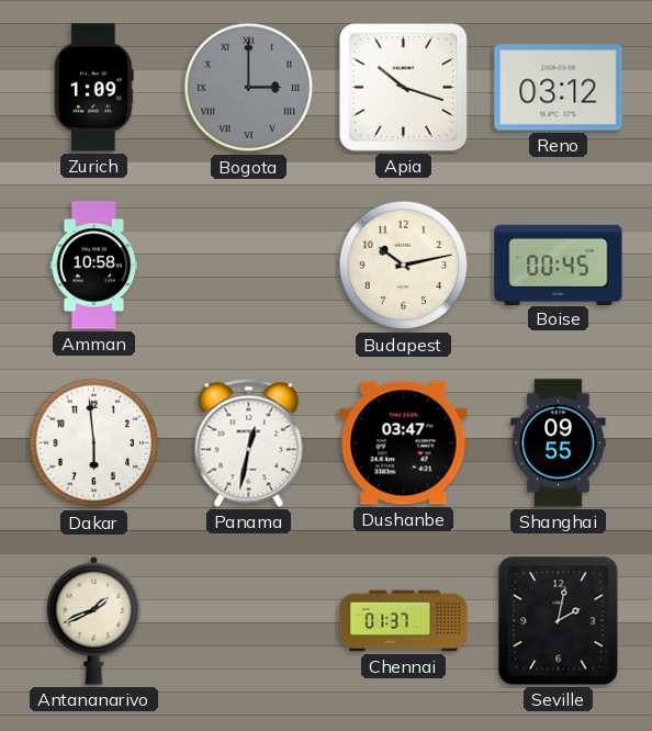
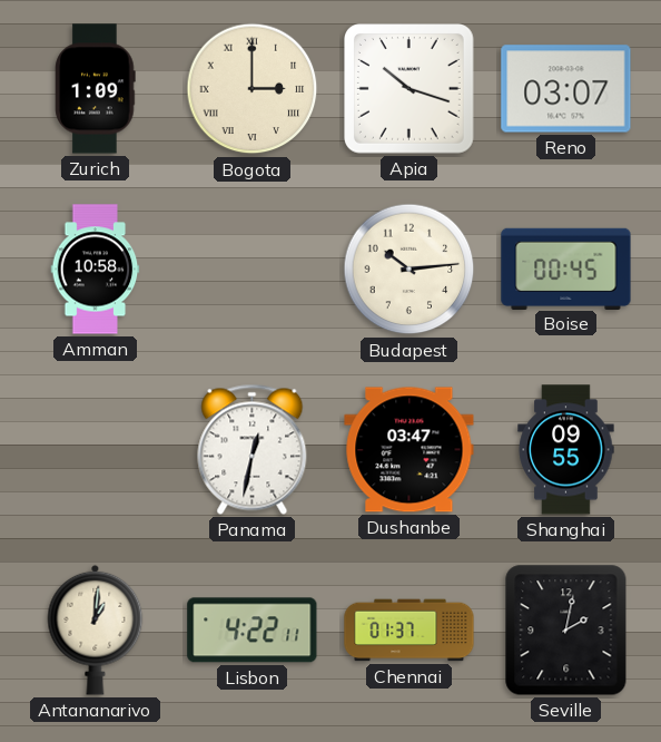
Bogota dial: grey -> cream
Reno: 03:12 -> 03:07
Budapest: 10:13 -> 10:14
Dakar: 5:59 -> none
Antananarivo: 1:41 -> 1:01
Lisbon: none -> 4:22
